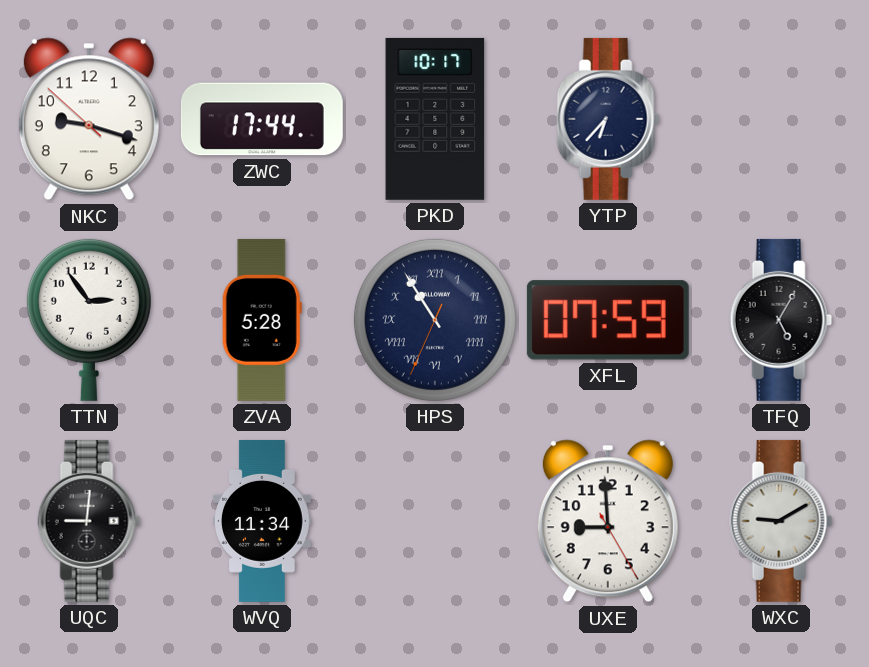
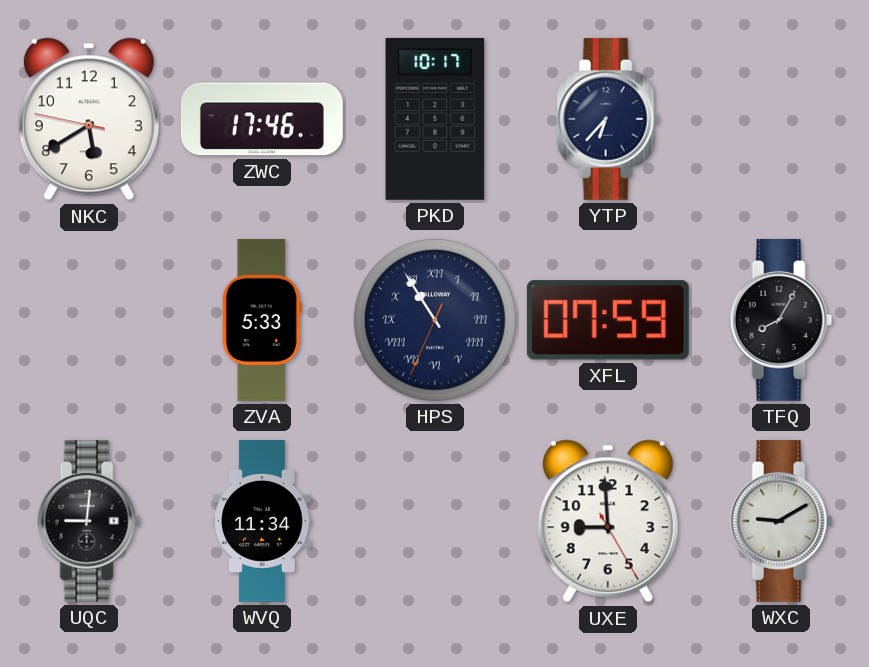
NKC: 9:17 -> 5:39
ZWC: 17:44 -> 17:46
TTN: 2:54 -> none
ZVA: 5:28 -> 5:33
TFQ: 5:05 -> 8:05
